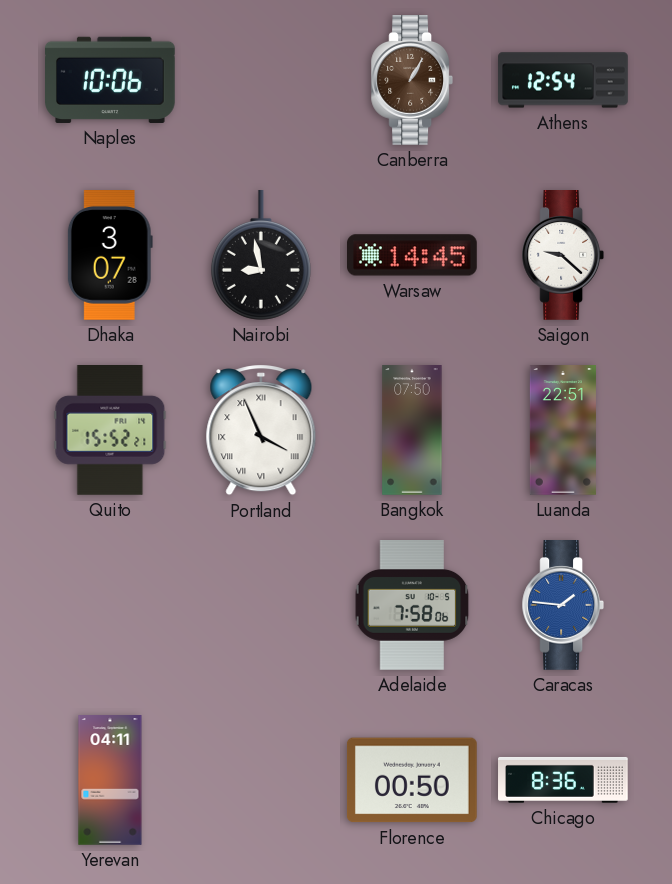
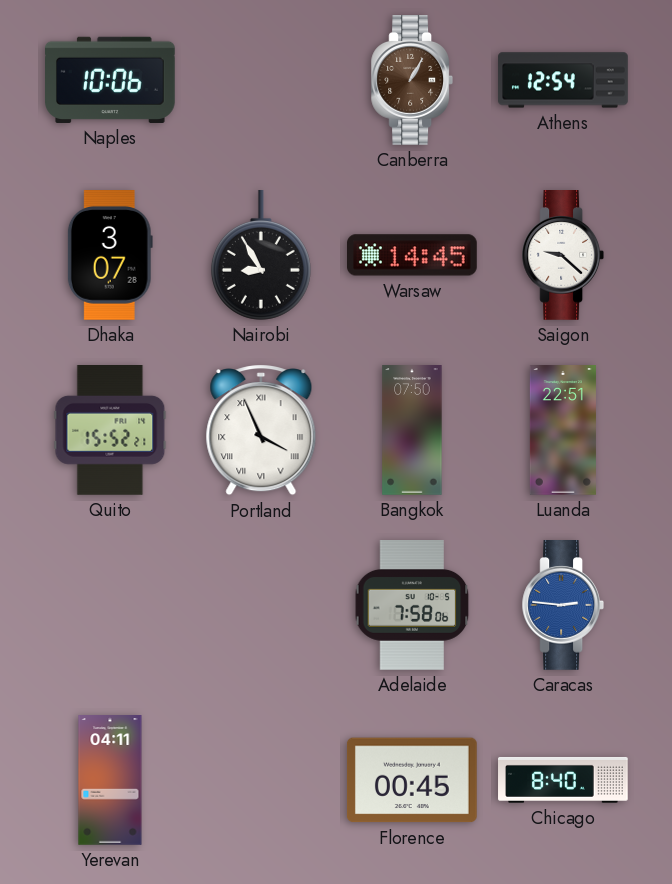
Nairobi: 8:58 -> 8:55
Caracas: 1:46 -> 2:46
Florence: 00:50 -> 00:45
Chicago: 8:36 -> 8:40
